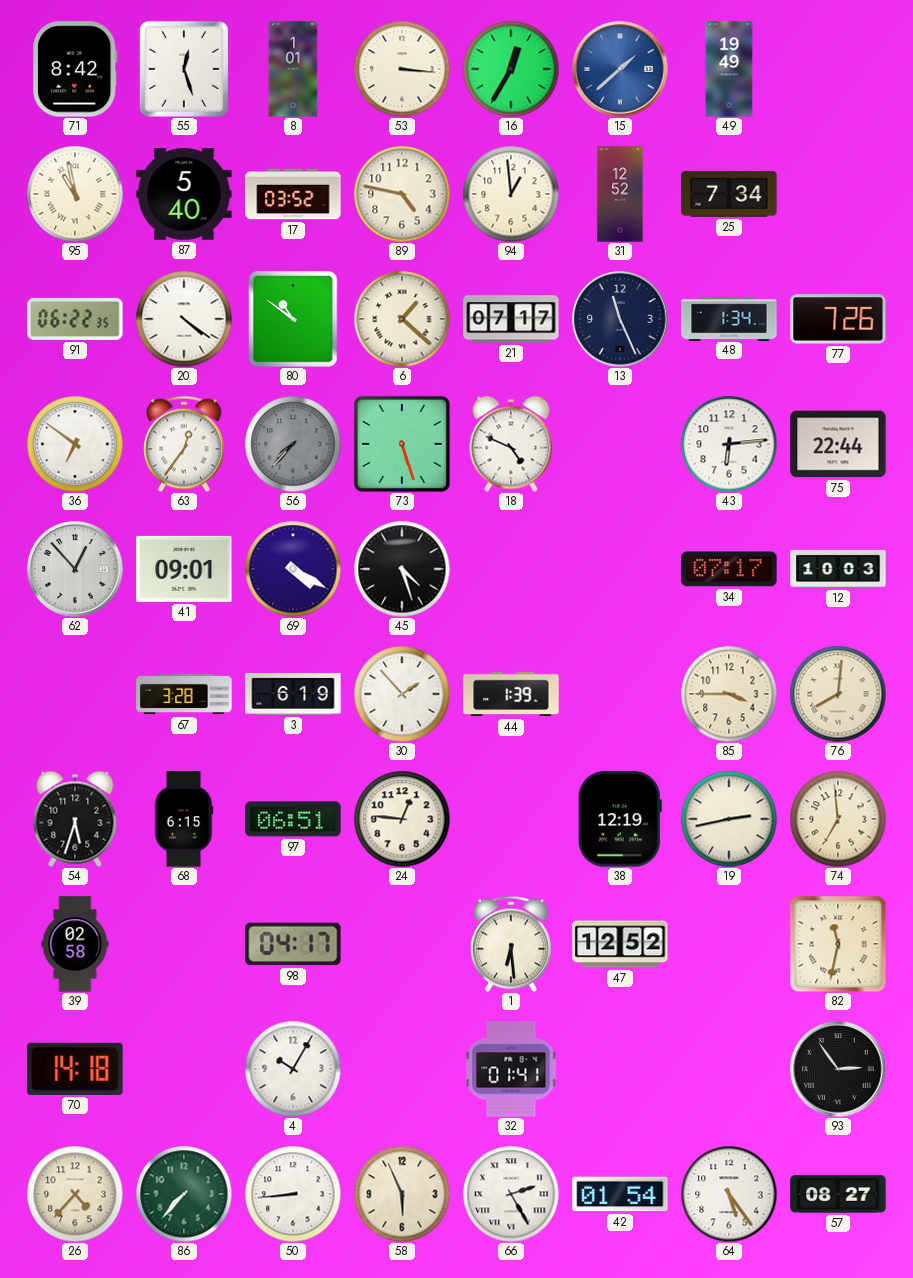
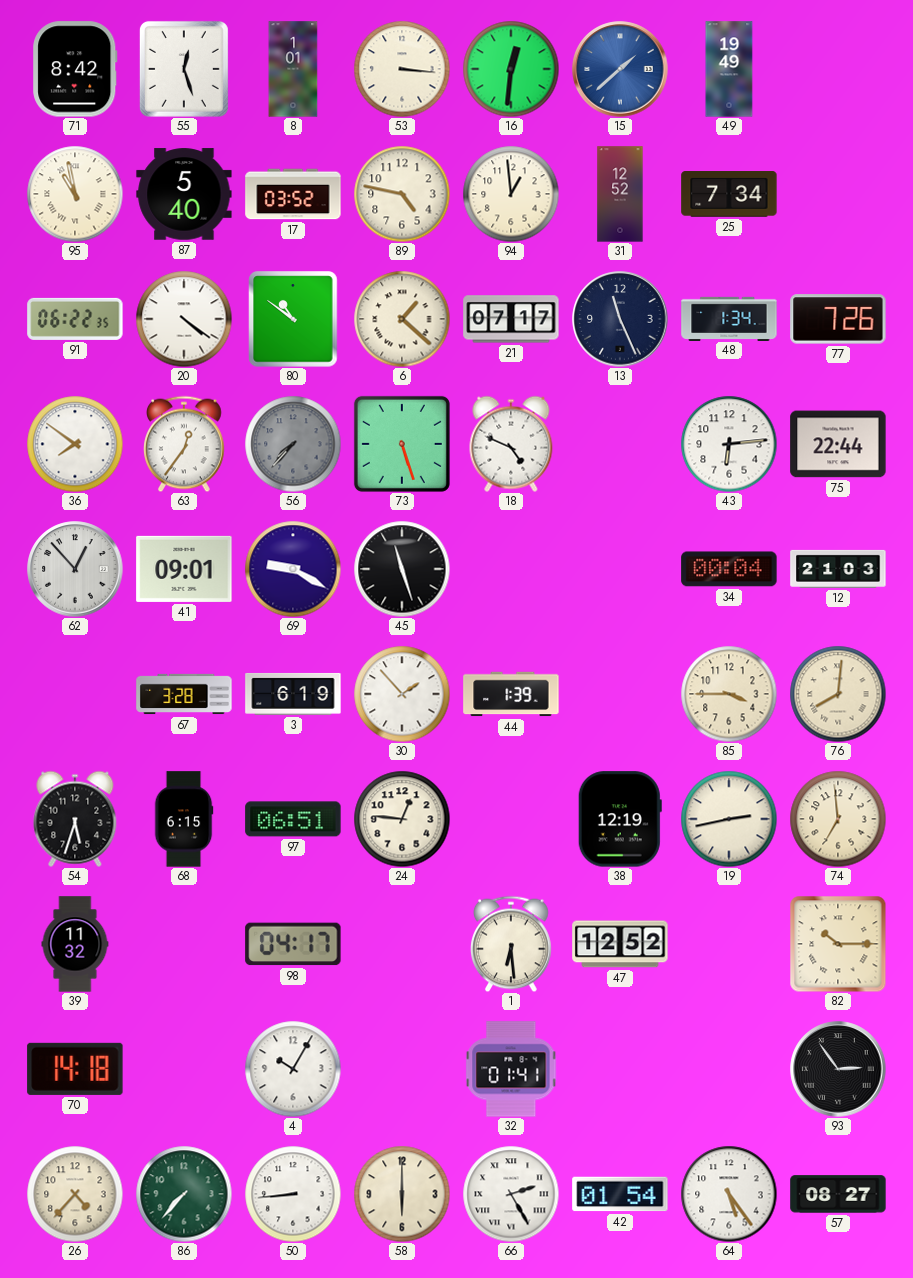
16: 12:35 -> 12:31
36: 6:51 -> 7:51
69: 4:20 -> 9:20
45: 4:27 -> 11:27
34: 07:17 -> 00:04
12: 10:03 -> 21:03
39: 02:58 -> 11:32
82: 11:32 -> 10:15
58: 5:56 -> 6:00
